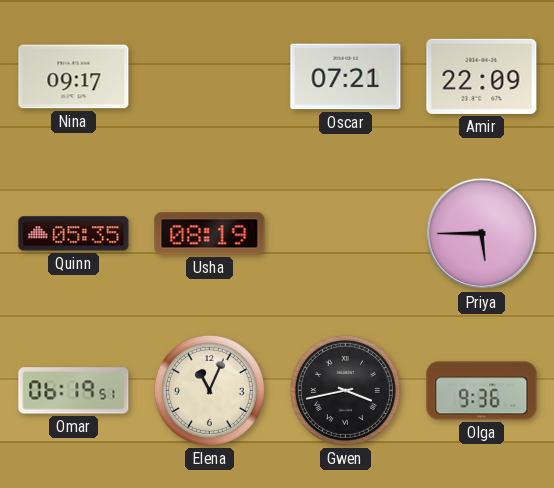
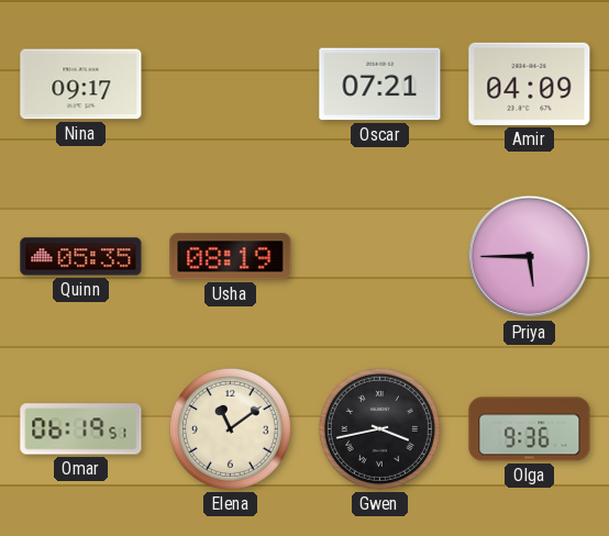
Amir: 22:09 -> 04:09
Elena: 11:04 -> 11:09
